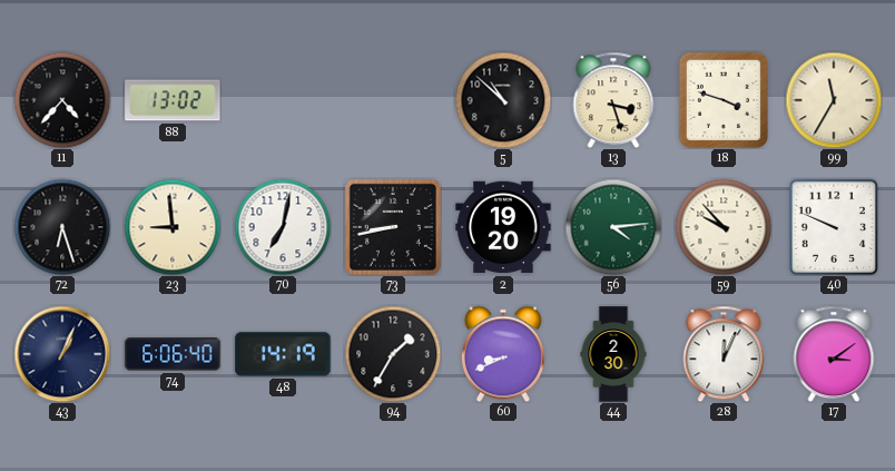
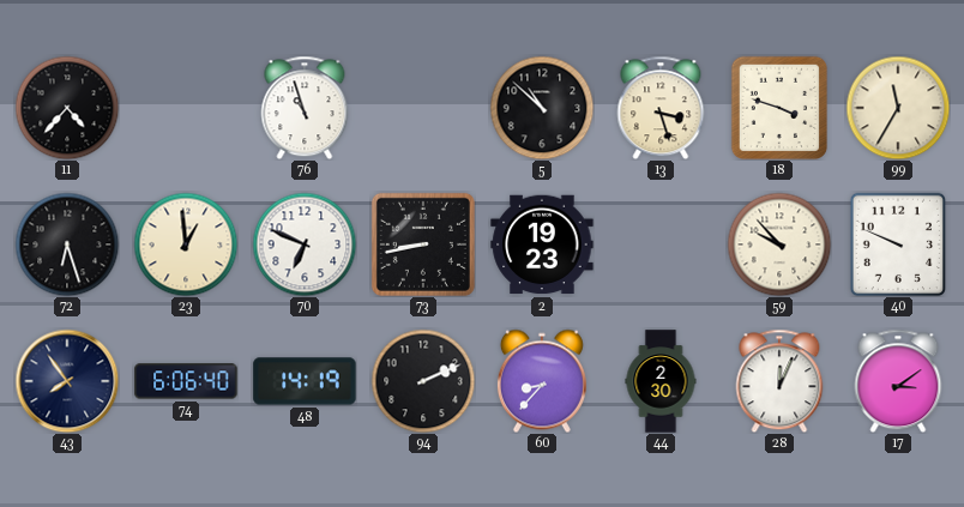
88: 13:02 -> none
76: none -> 10:57
23: 8:59 -> 12:59
70: 7:02 -> 6:49
2: 19:20 -> 19:23
56: 4:14 -> none
43: 1:04 -> 7:54
94: 1:35 -> 2:11
60: 8:41 -> 8:37
